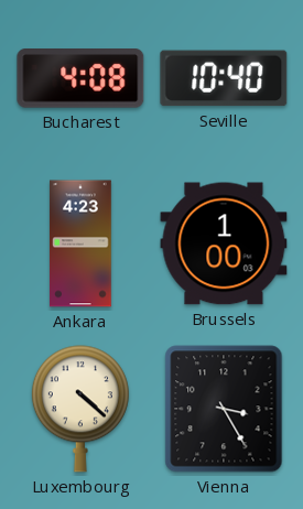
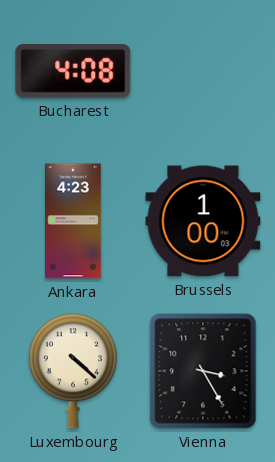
Seville: 10:40 -> none
